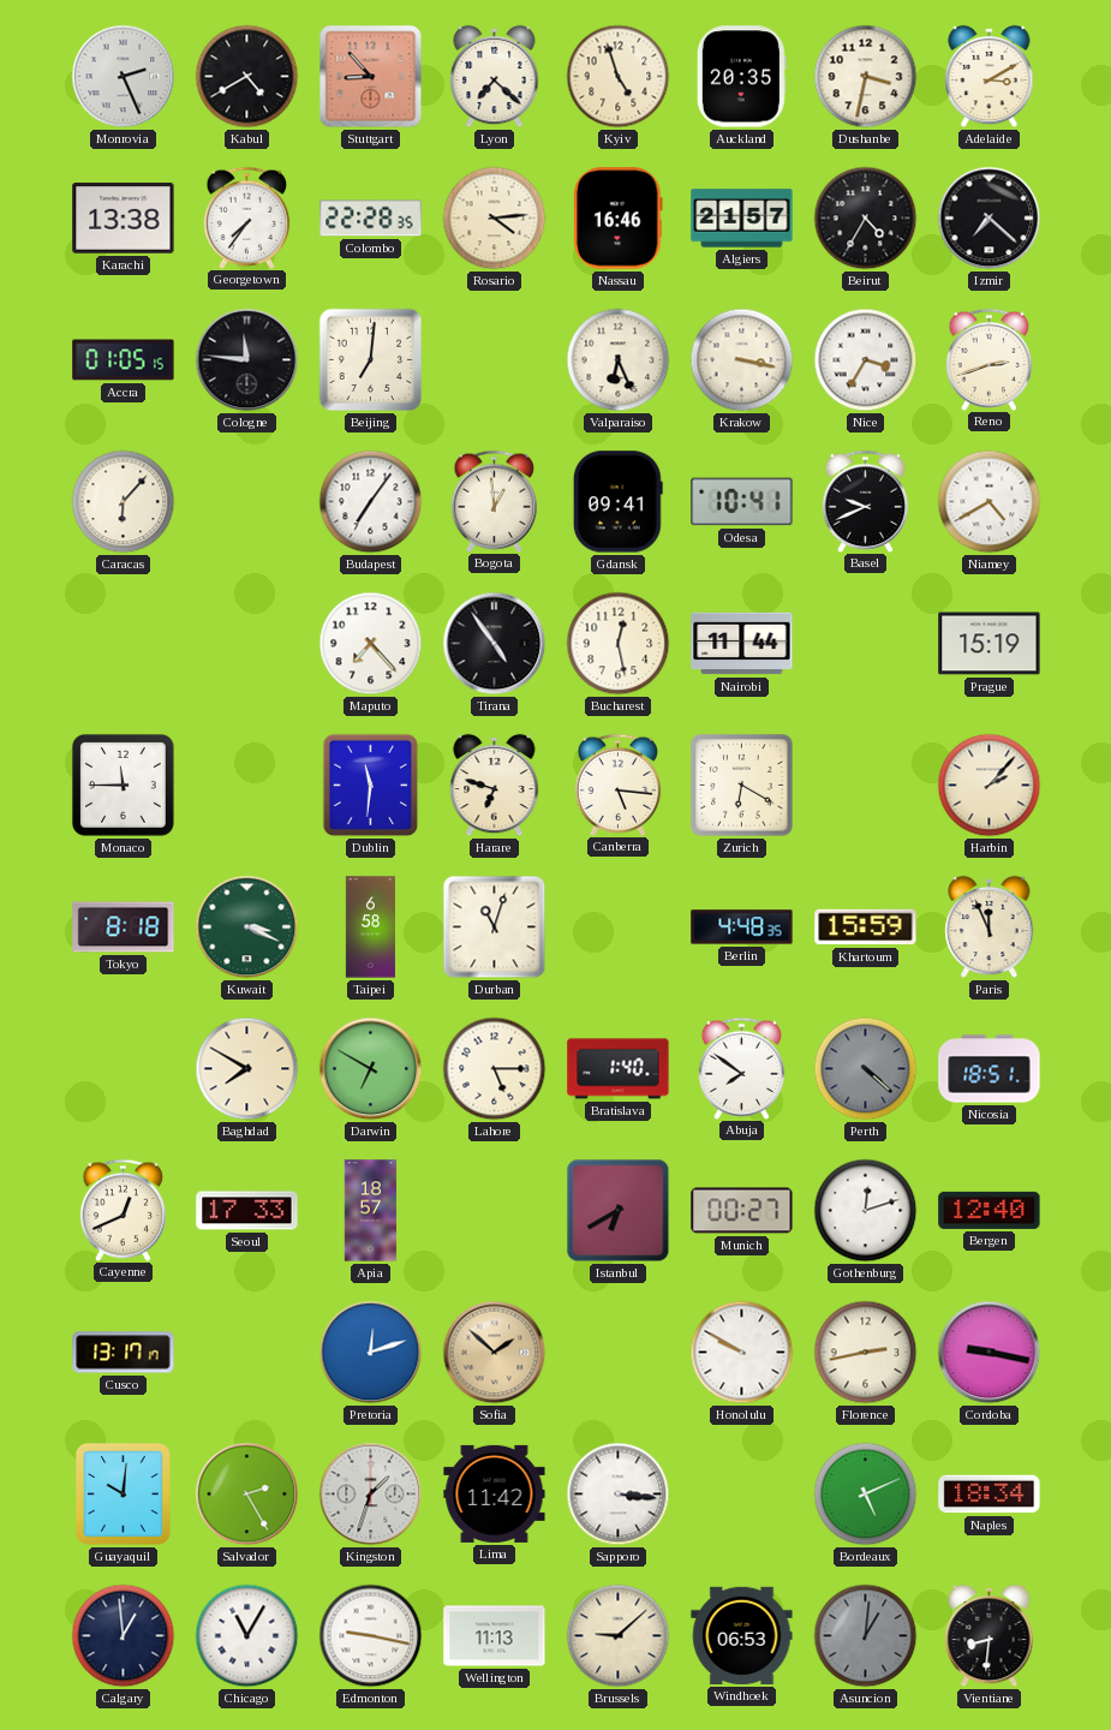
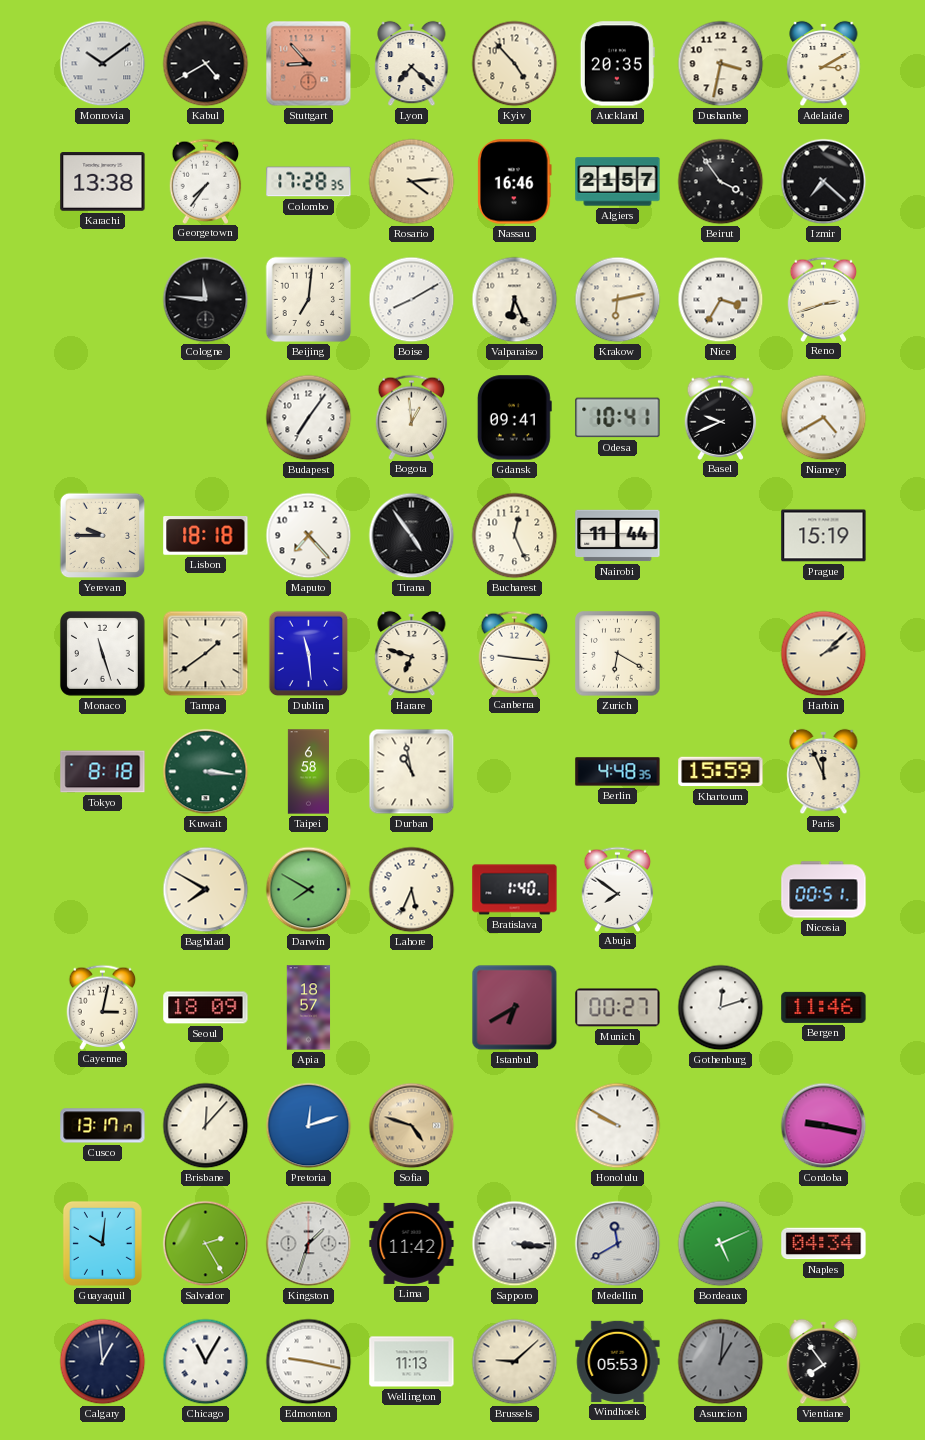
Monrovia: 2:26 -> 10:09
Kyiv: 4:57 -> 4:53
Colombo: 22:28 -> 17:28
Beirut: 4:35 -> 3:54
Accra: 01:05 -> none
Boise: none -> 8:10
Krakow: 3:17 -> 6:13
Caracas: 6:07 -> none
Yerevan: none -> 9:45
Lisbon: none -> 18:18
Bucharest: 12:28 -> 12:26
Monaco: 11:45 -> 11:27
Tampa: none -> 1:39
Dublin: 11:31 -> 11:29
Canberra: 5:16 -> 9:16
Harbin: 2:07 -> 2:08
Kuwait: 3:19 -> 3:16
Durban: 11:03 -> 10:58
Darwin: 6:50 -> 7:50
Lahore: 5:15 -> 5:34
Perth: 4:22 -> none
Nicosia: 18:51 -> 00:51
Cayenne: 12:41 -> 3:02
Seoul: 17:33 -> 18:09
Bergen: 12:40 -> 11:46
Brisbane: none -> 12:07
Sofia: 1:52 -> 4:48
Florence: 2:43 -> none
Medellin: none -> 11:40
Naples: 18:34 -> 04:34
Windhoek: 06:53 -> 05:53
Vientiane: 8:31 -> 7:54
